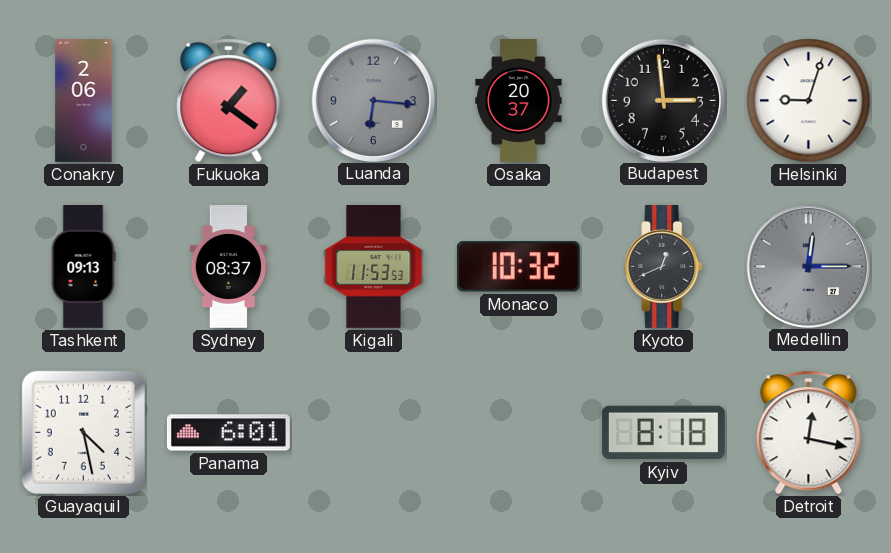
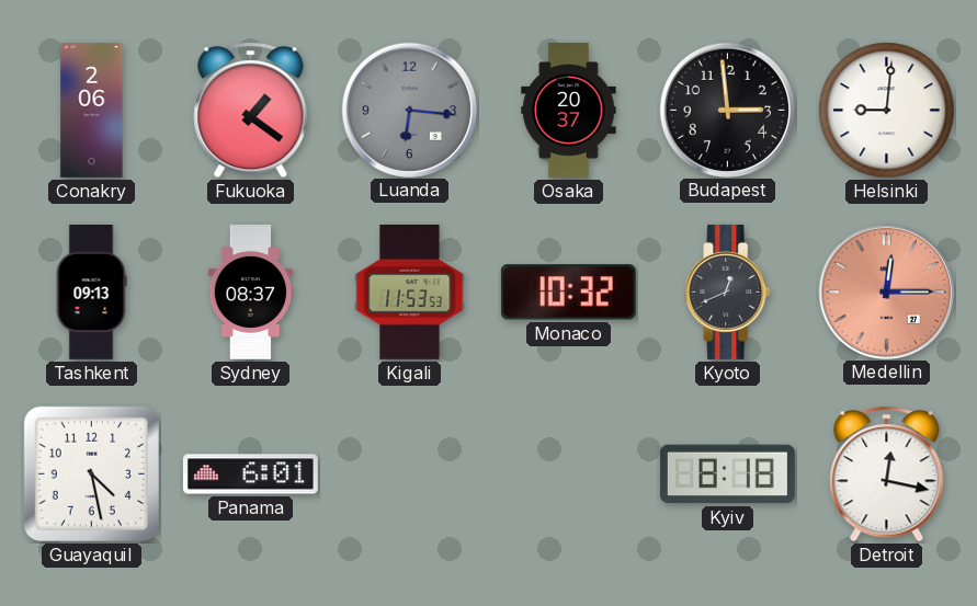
Helsinki: 9:03 -> 9:01
Medellin dial: grey -> salmon
